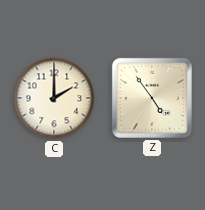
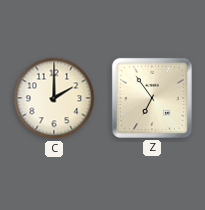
Z: 4:54 -> 6:54
